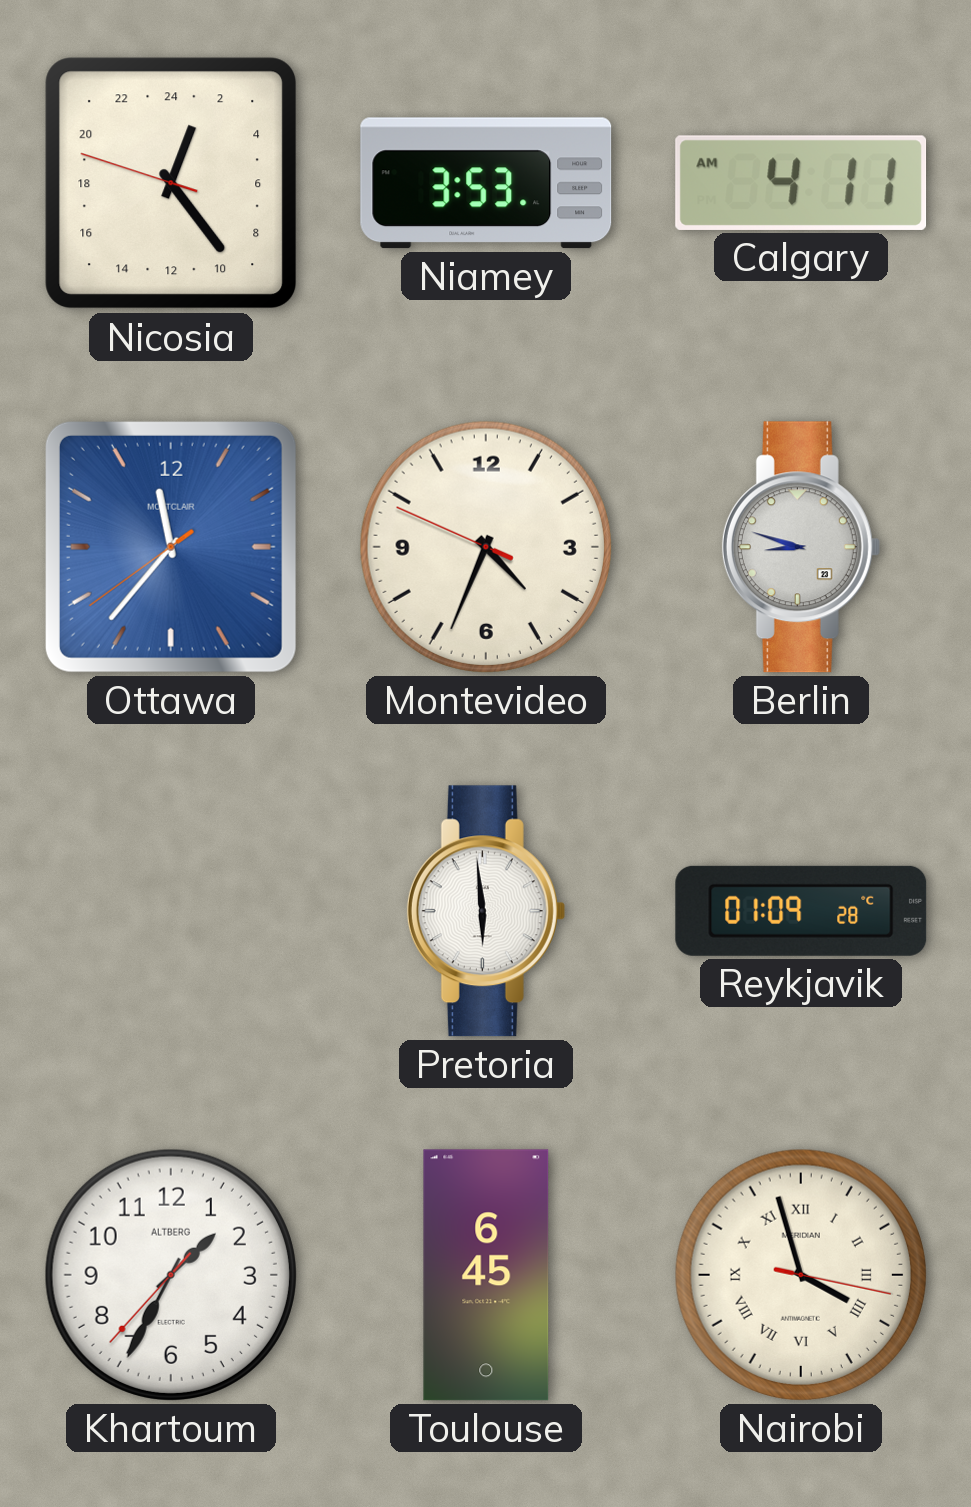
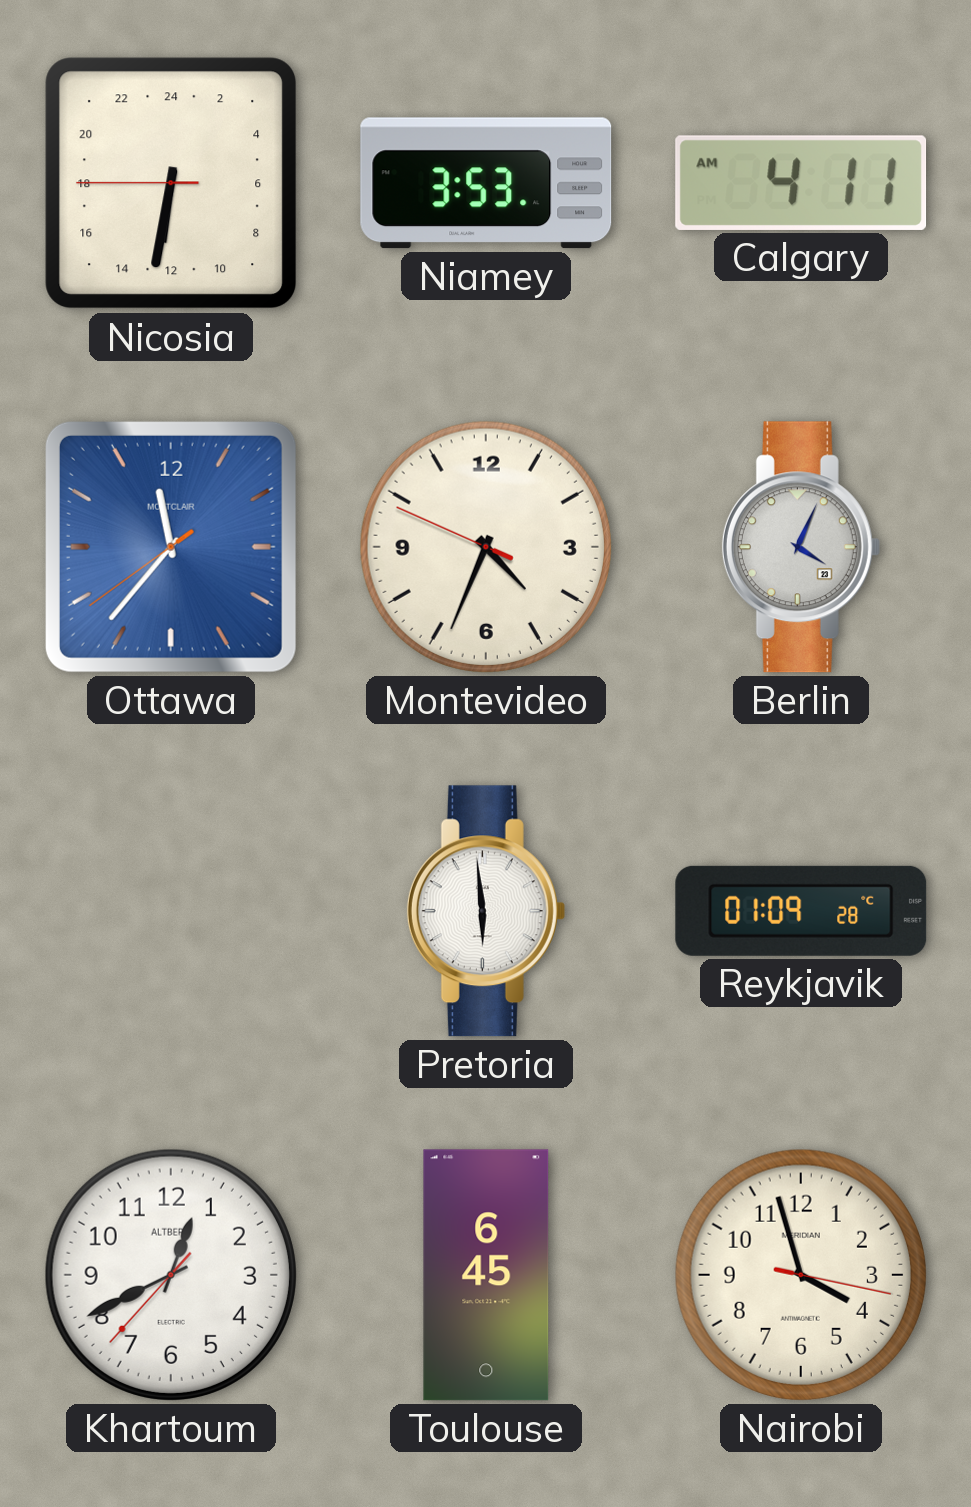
Nicosia: 1:23 -> 12:31
Berlin: 8:48 -> 4:04
Khartoum: 1:34 -> 12:40
Nairobi numerals: Roman -> Arabic
